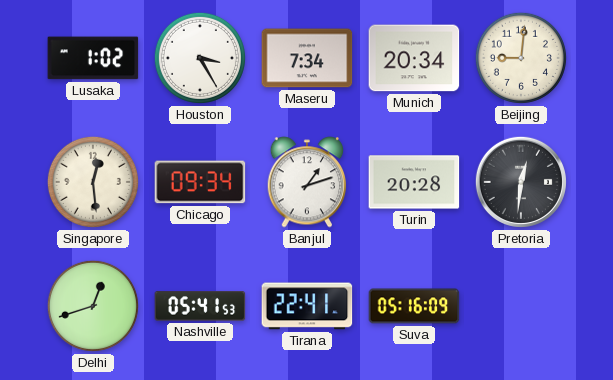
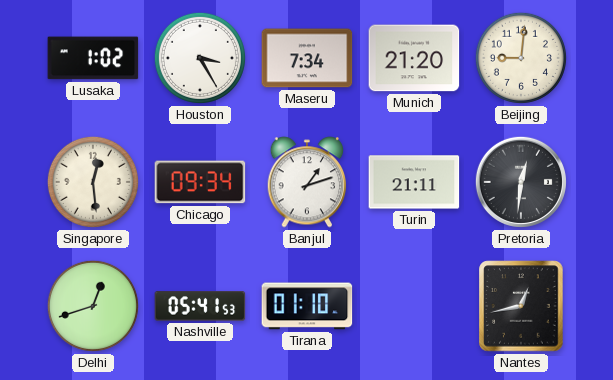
Munich: 20:34 -> 21:20
Turin: 20:28 -> 21:11
Tirana: 22:41 -> 01:10
Suva: 05:16 -> none
Nantes: none -> 12:43
